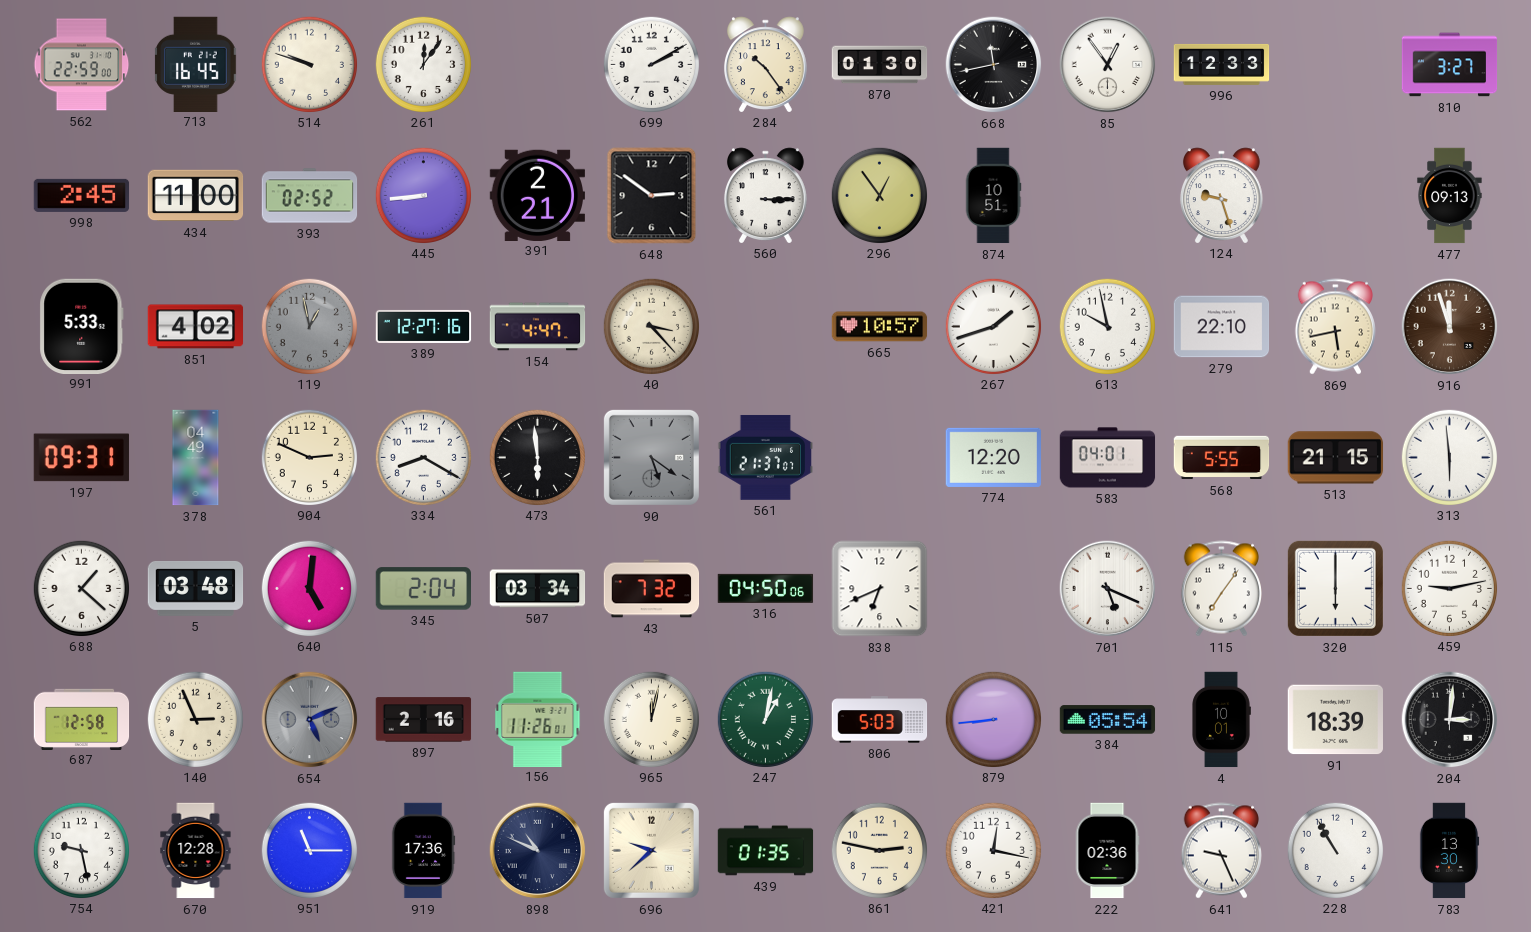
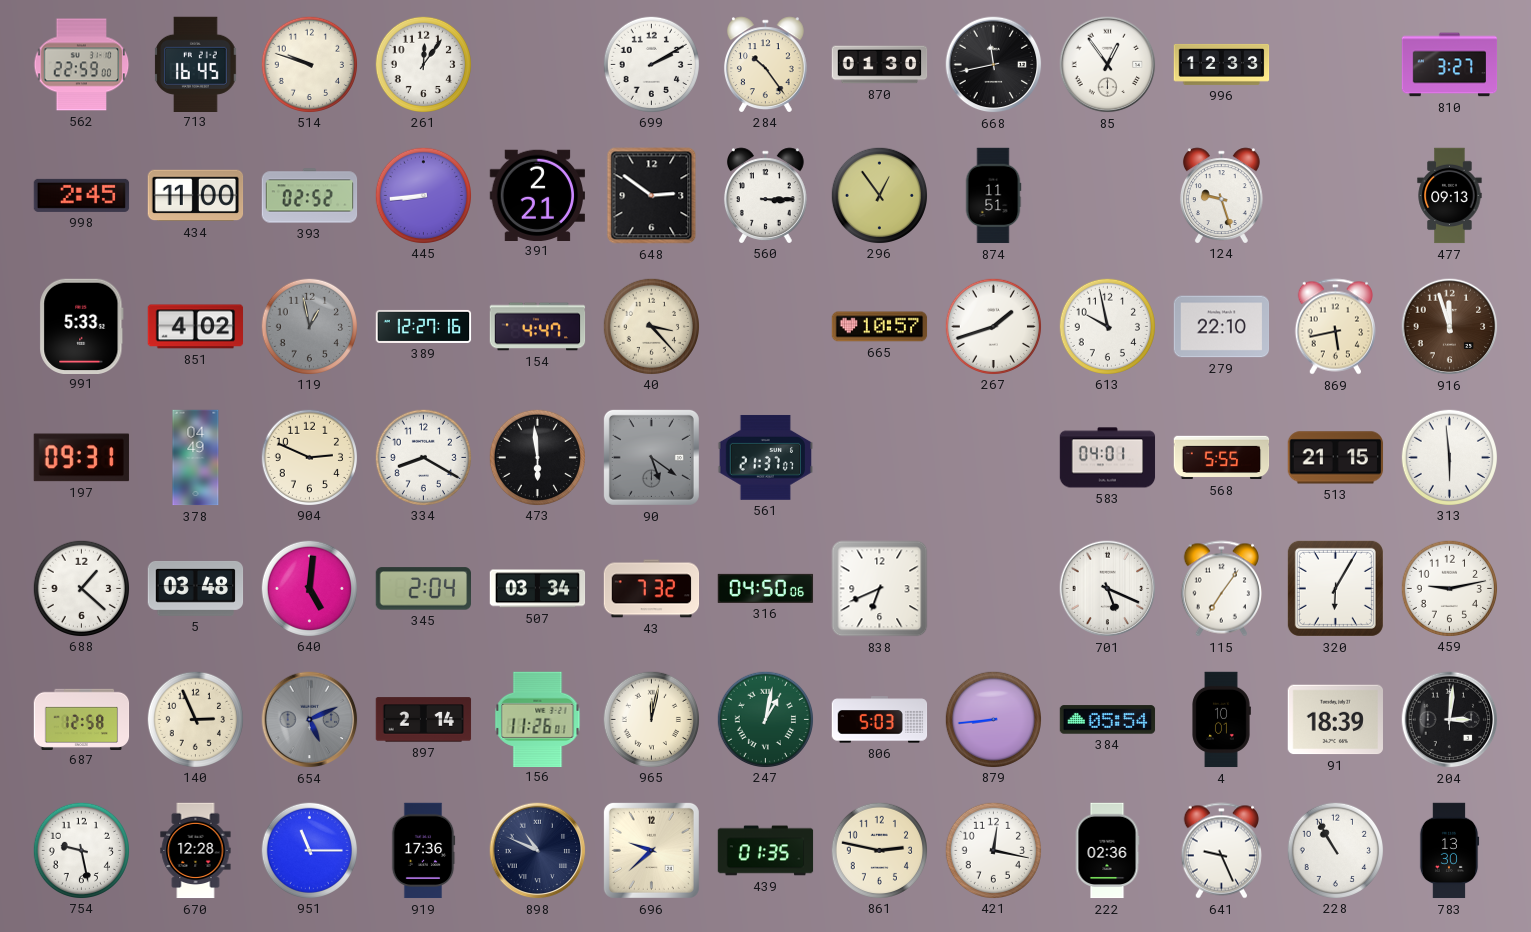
874: 10:51 -> 11:51
774: 12:20 -> none
320: 6:00 -> 6:05
897: 2:16 -> 2:14
